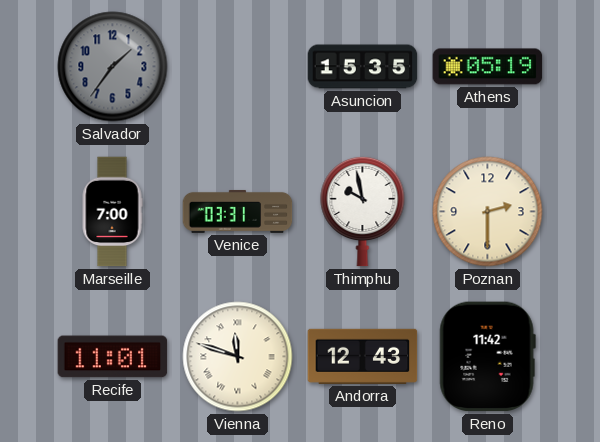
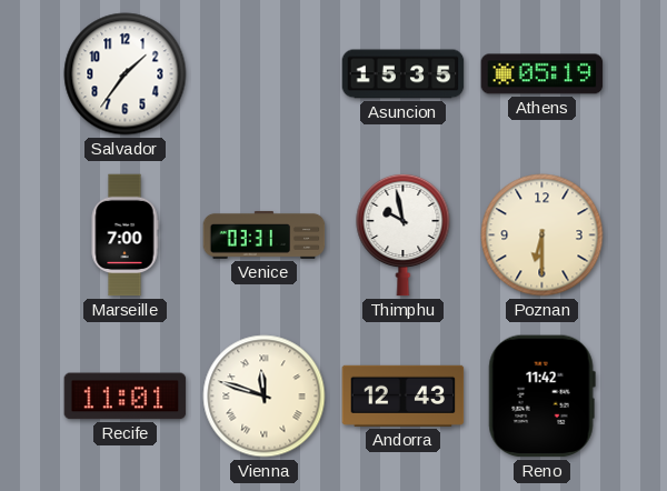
Salvador dial: grey -> white
Poznan: 2:30 -> 6:30
